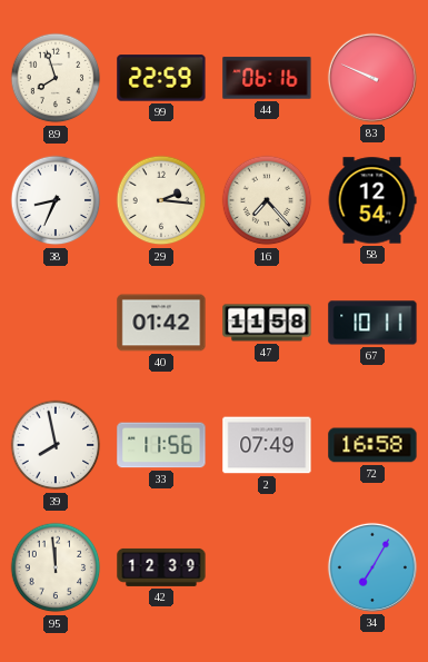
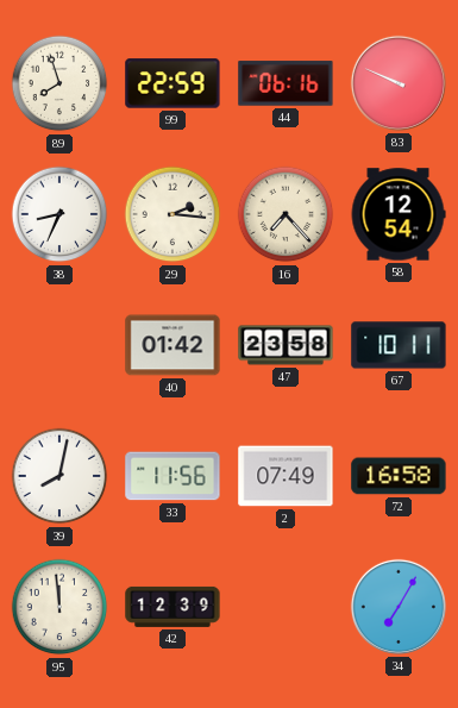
47: 11:58 -> 23:58
39: 7:58 -> 8:02
